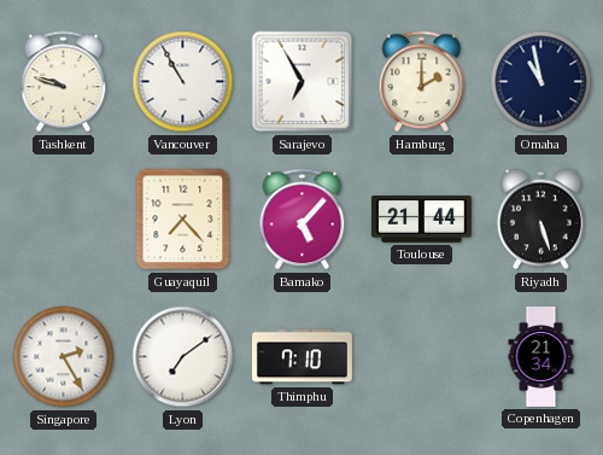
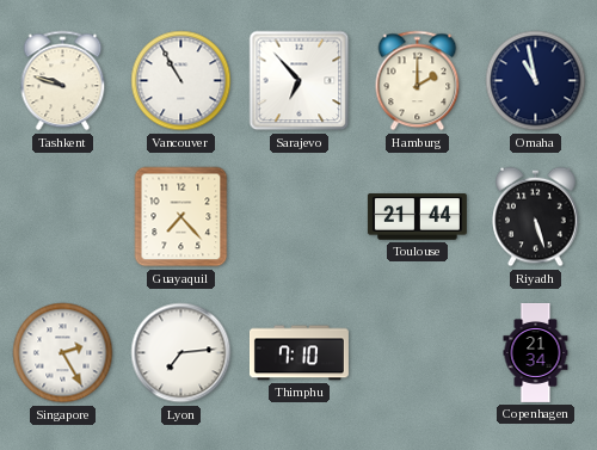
Sarajevo: 6:55 -> 6:53
Bamako: 5:07 -> none
Lyon: 7:09 -> 7:14
